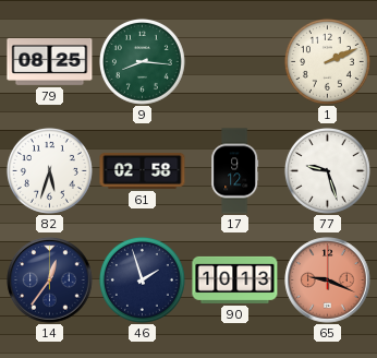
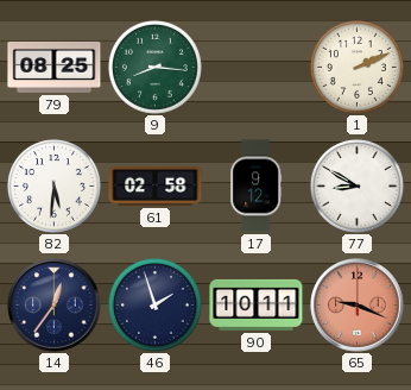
82: 5:33 -> 5:31
77: 9:27 -> 8:50
90: 10:13 -> 10:11
